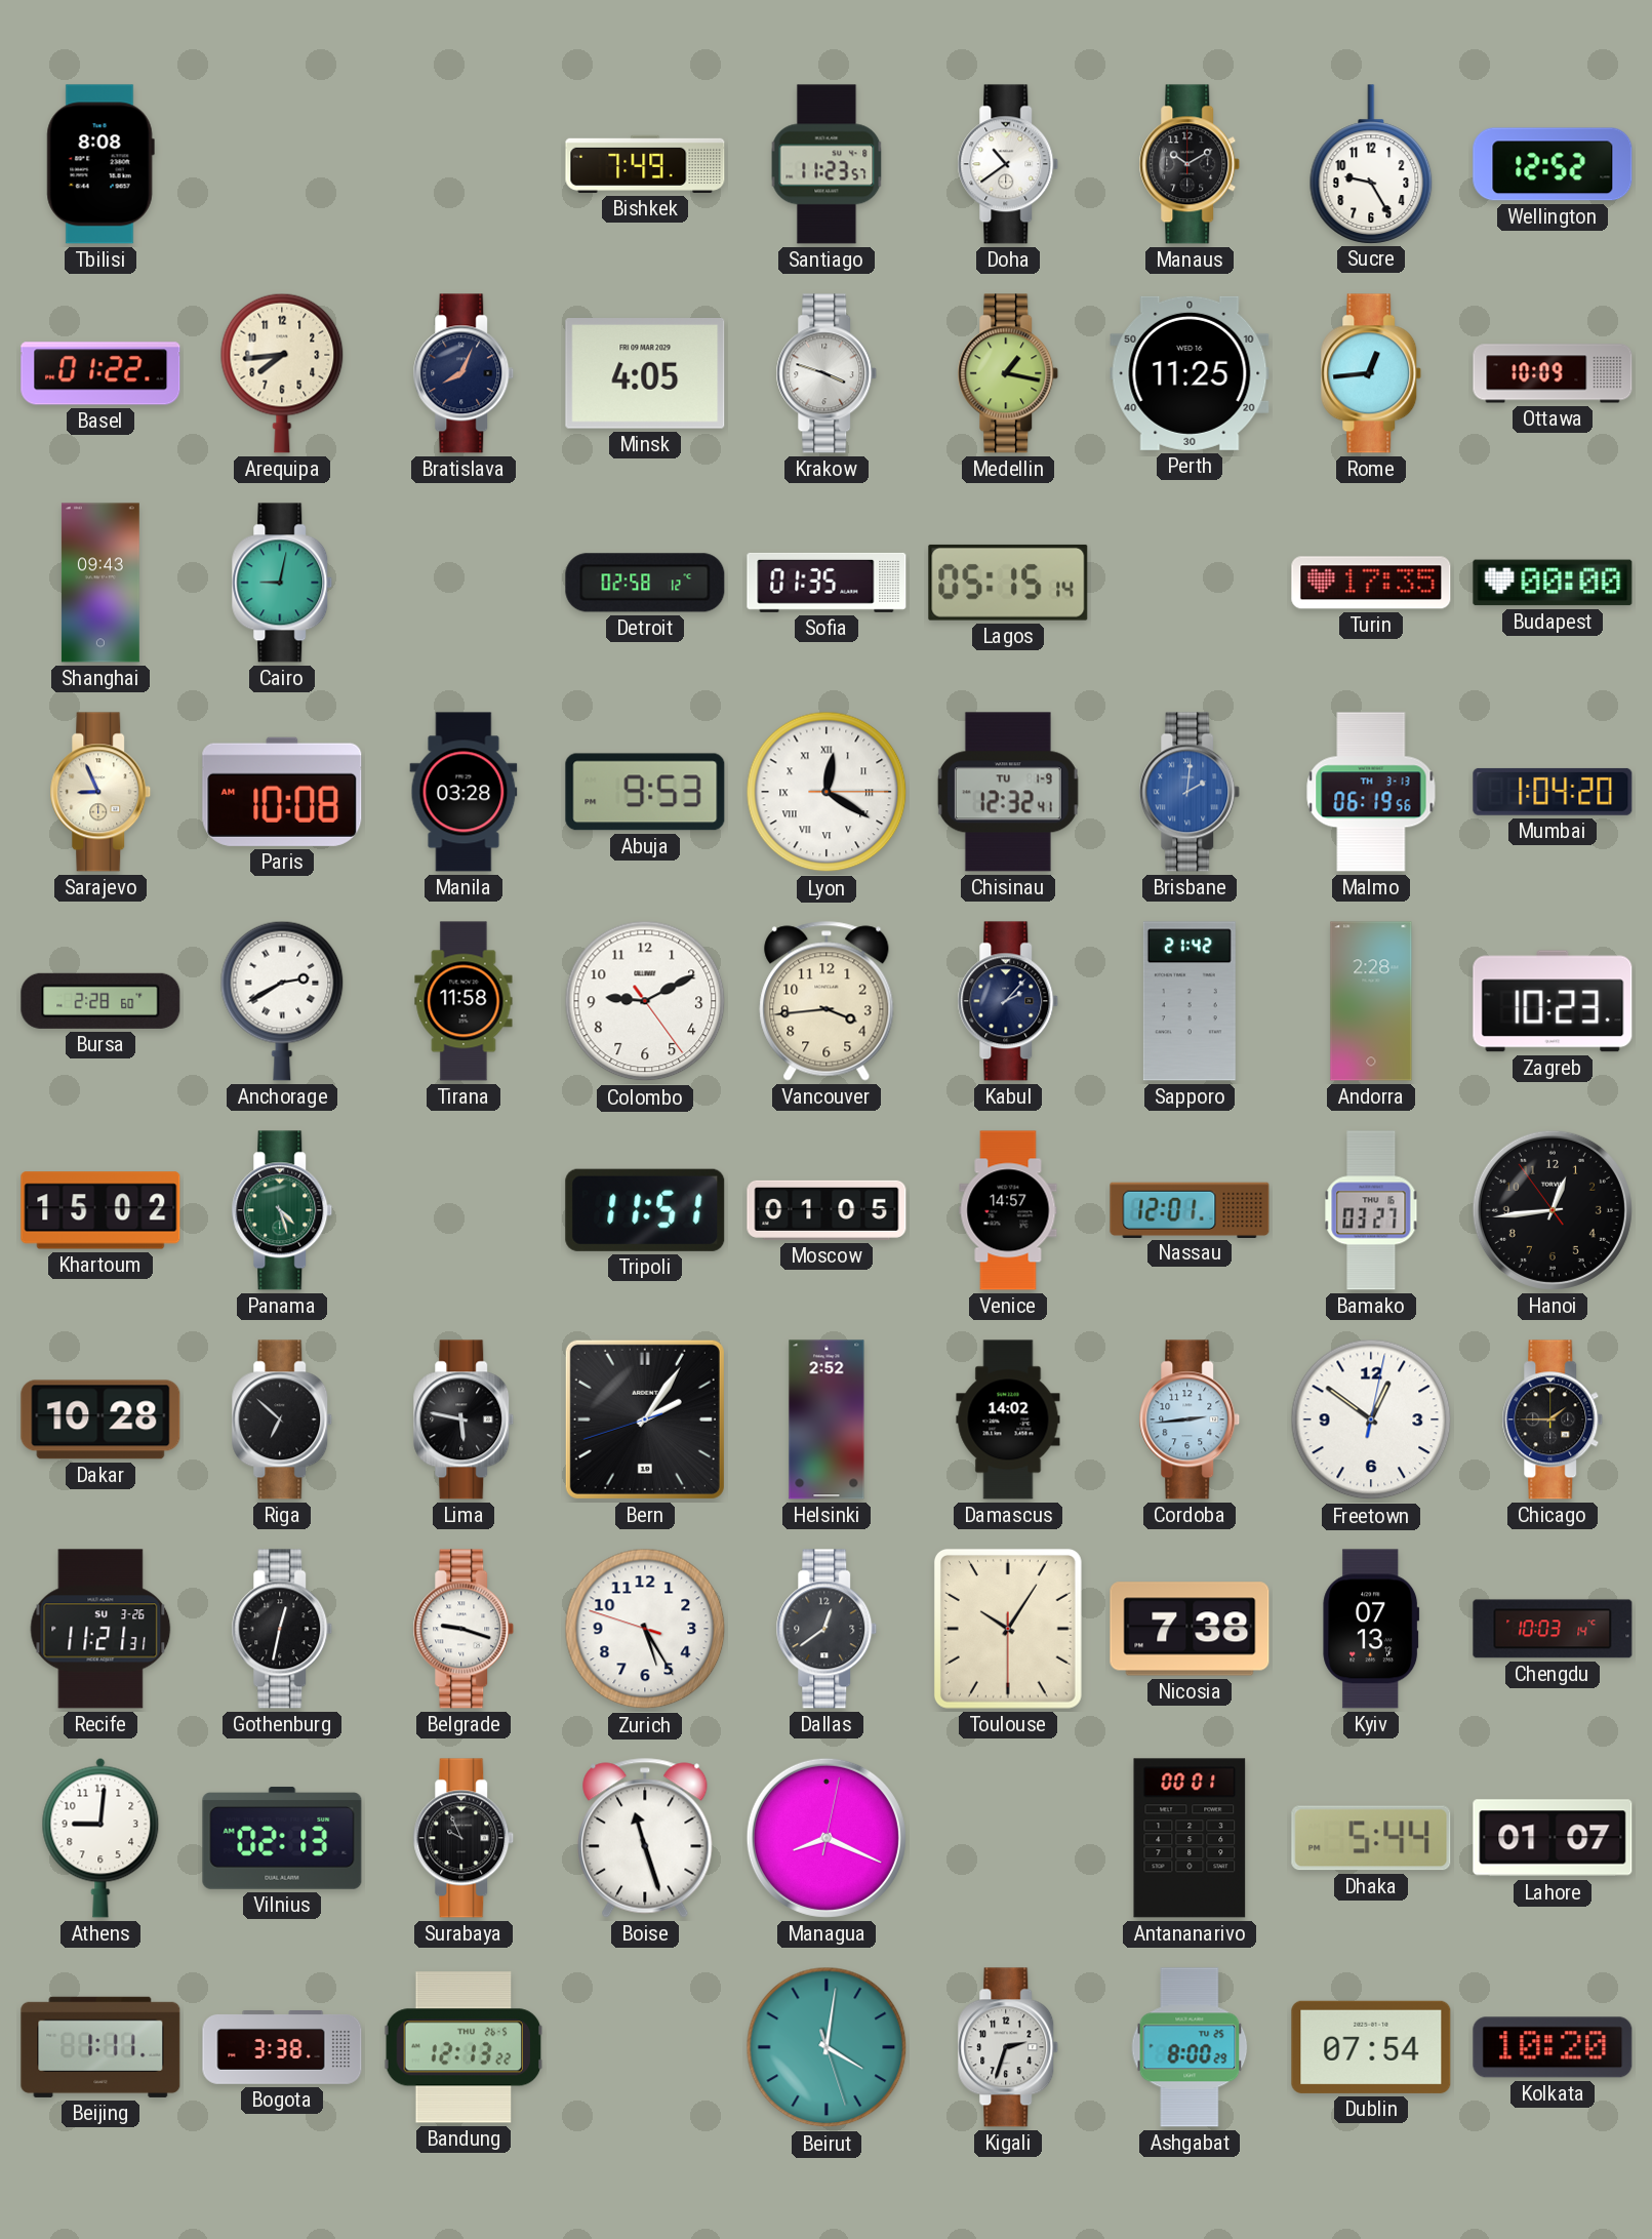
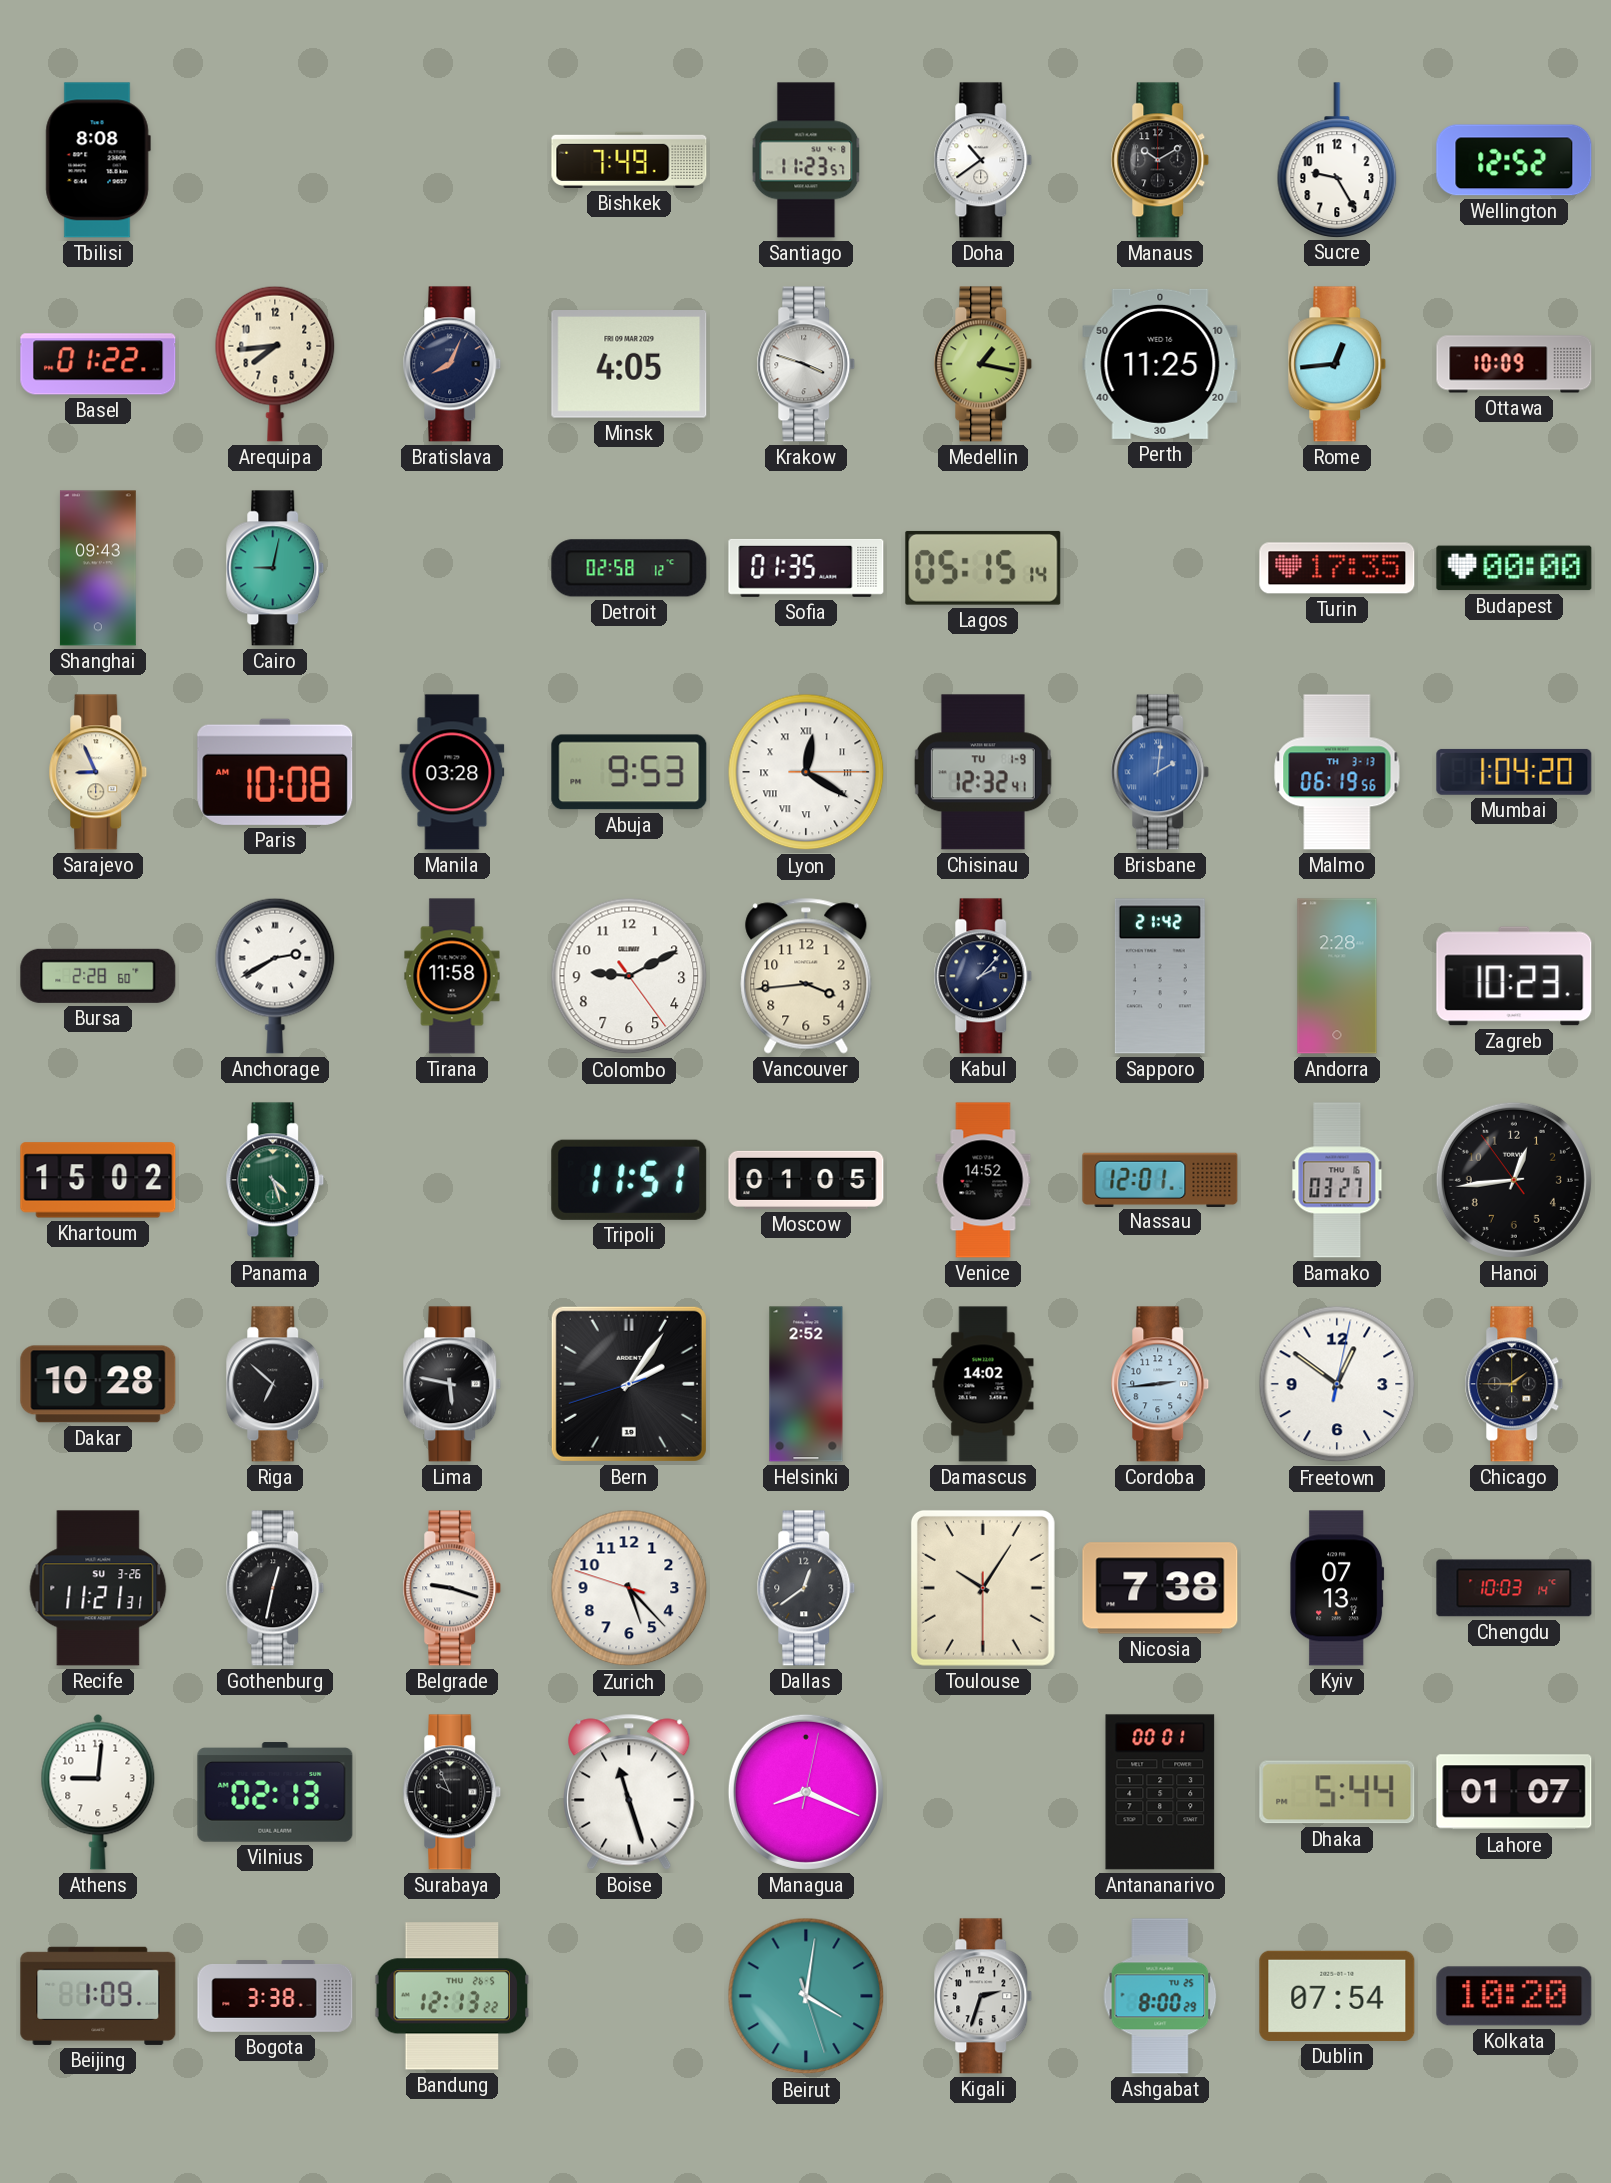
Venice: 14:57 -> 14:52
Zurich: 5:24 -> 5:22
Beijing: 1:11 -> 1:09
